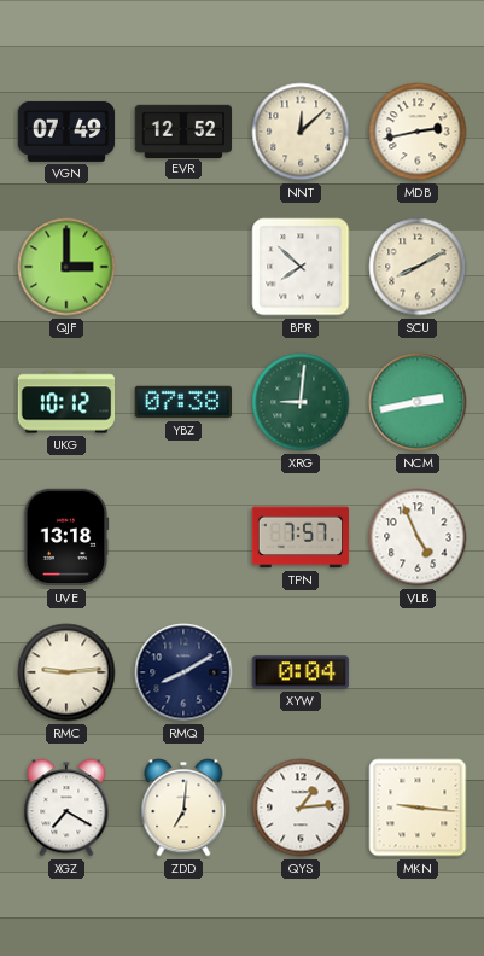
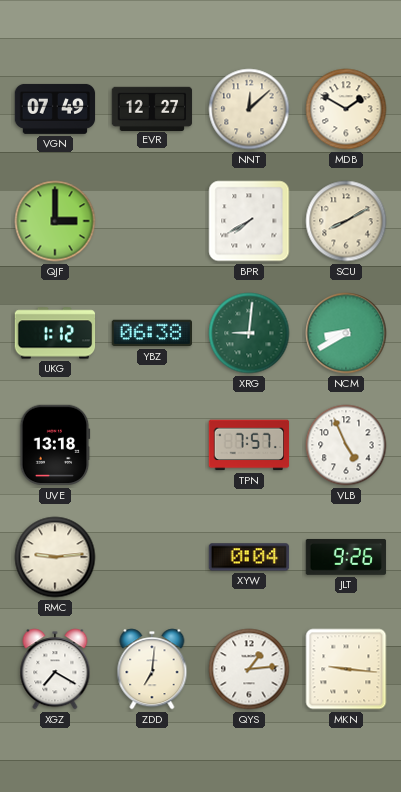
EVR: 12:52 -> 12:27
MDB: 2:43 -> 1:50
BPR: 7:52 -> 7:40
UKG: 10:12 -> 1:12
YBZ: 07:38 -> 06:38
NCM: 2:43 -> 8:40
RMQ: 8:10 -> none
JLT: none -> 9:26
